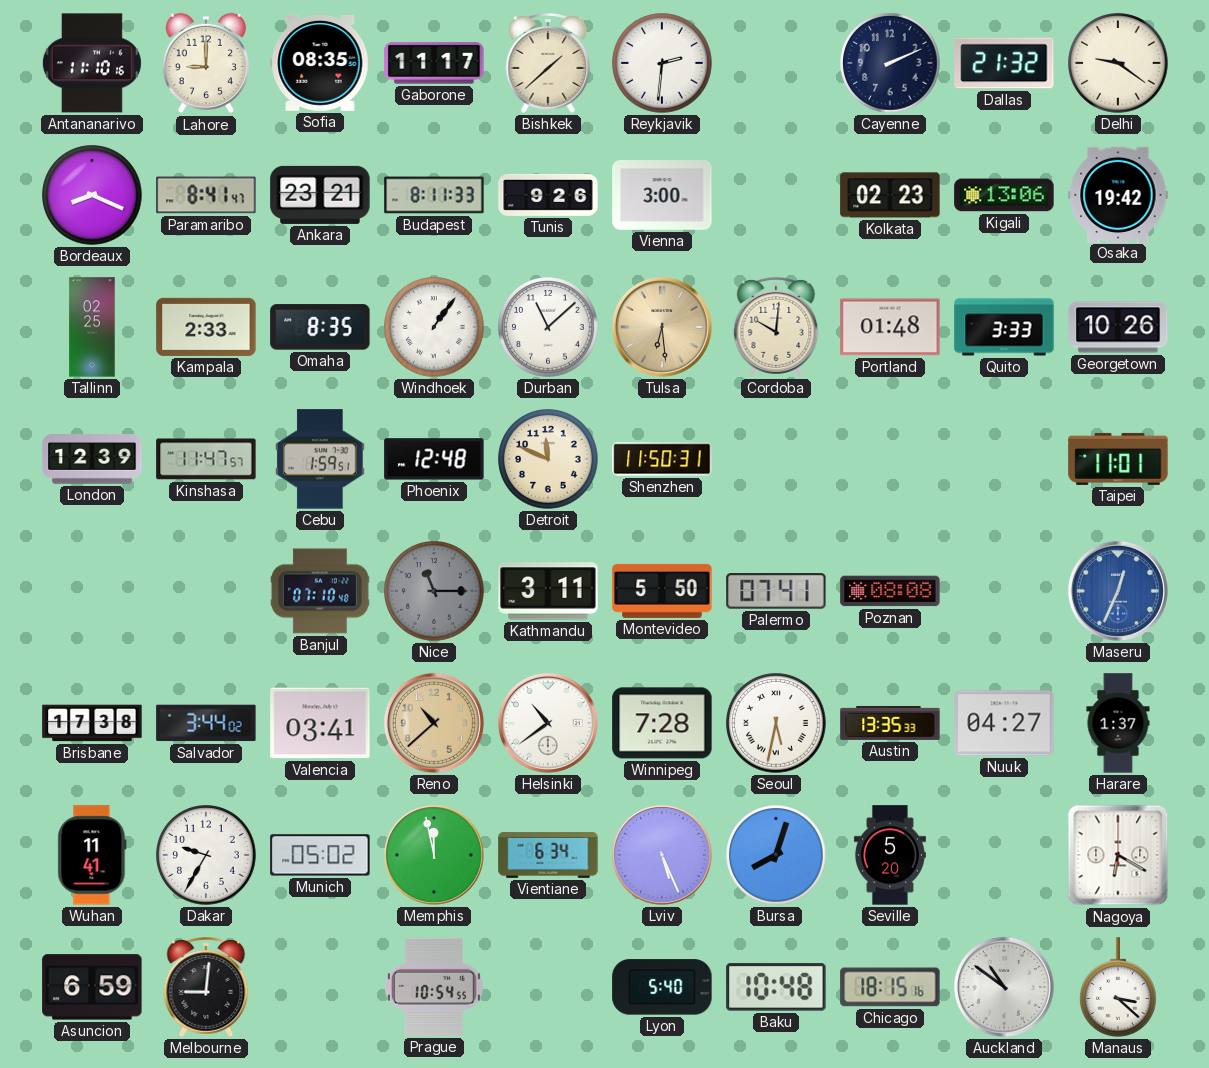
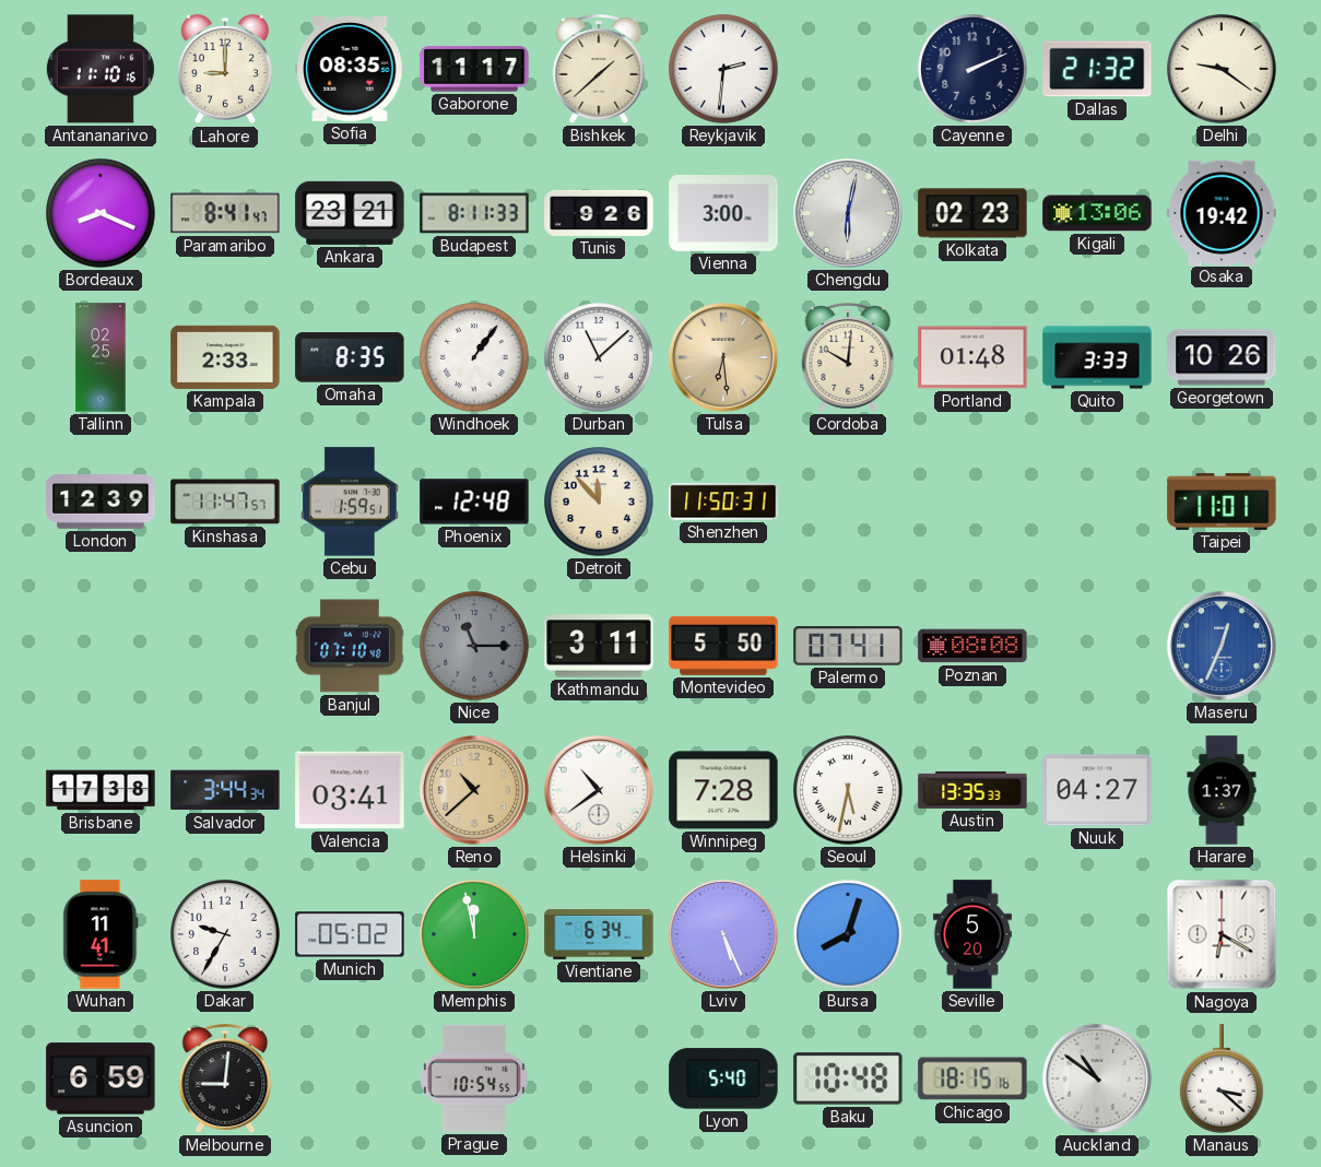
Chengdu: none -> 6:02
Detroit: 11:49 -> 11:53
Salvador: 3:44:02 -> 3:44:34
